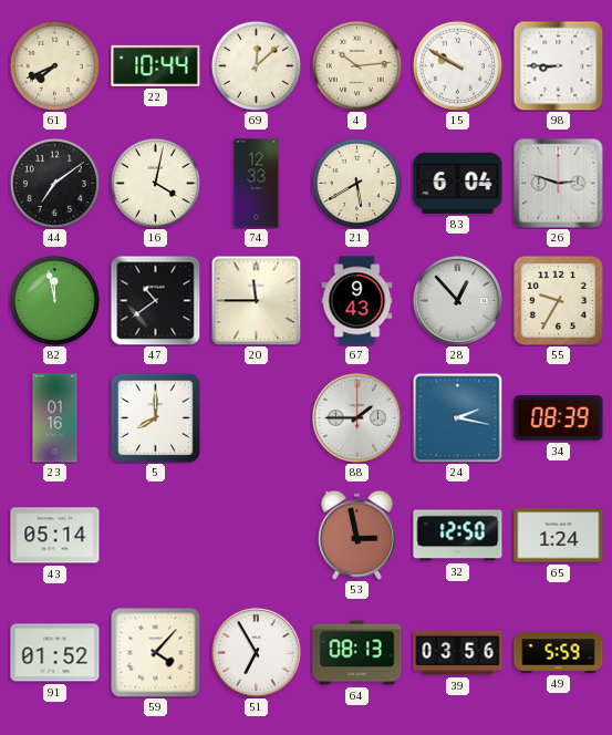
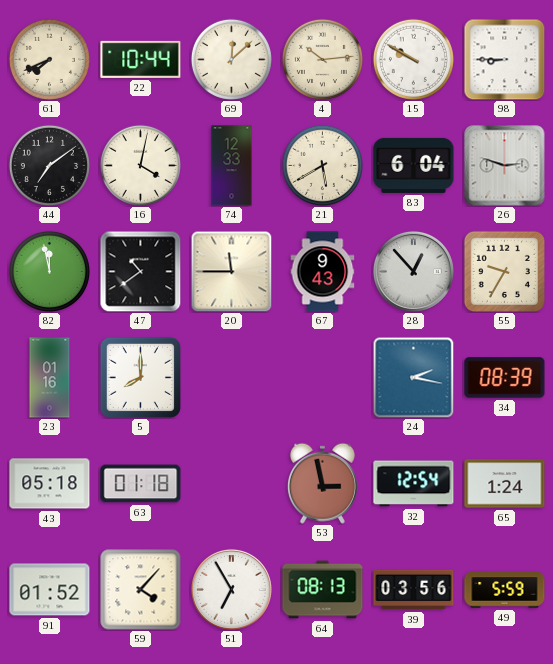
88: 1:45 -> none
43: 05:14 -> 05:18
63: none -> 01:18
32: 12:50 -> 12:54
